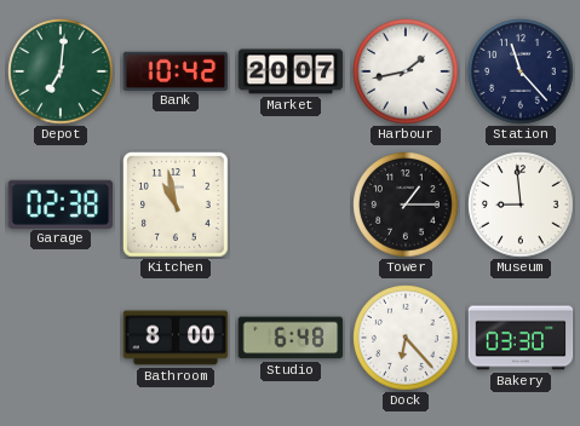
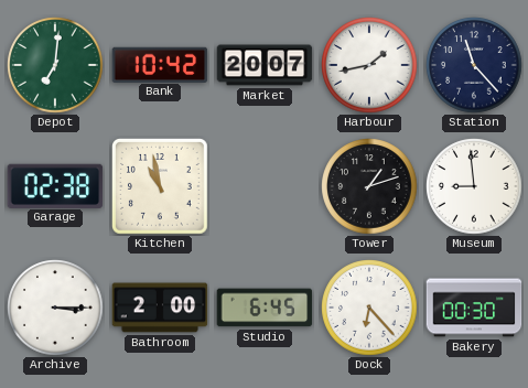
Tower: 1:15 -> 1:12
Archive: none -> 3:15
Bathroom: 8:00 -> 2:00
Studio: 6:48 -> 6:45
Bakery: 03:30 -> 00:30
